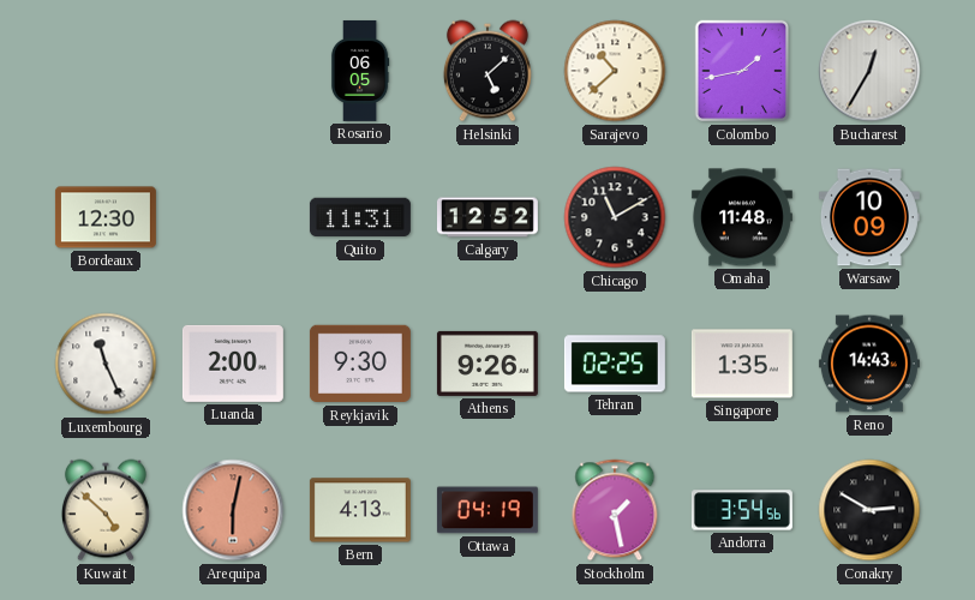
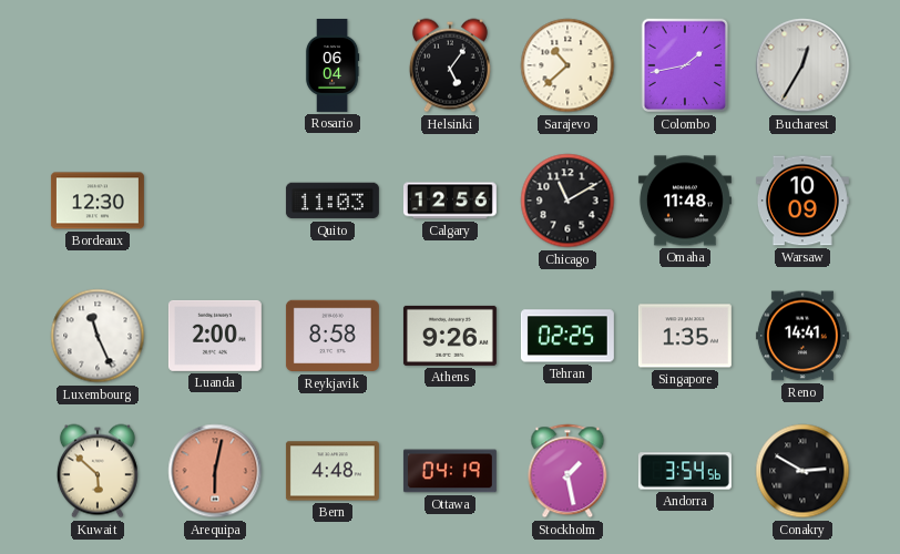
Rosario: 06:05 -> 06:04
Helsinki: 5:08 -> 5:06
Quito: 11:31 -> 11:03
Calgary: 12:52 -> 12:56
Reykjavik: 9:30 -> 8:58
Reno: 14:43 -> 14:41
Kuwait: 4:52 -> 5:52
Bern: 4:13 -> 4:48
